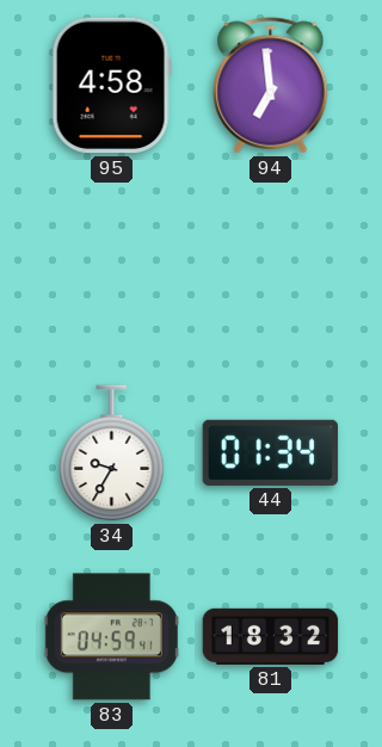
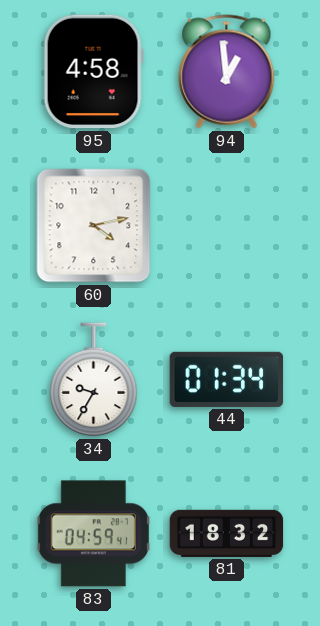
94: 6:59 -> 12:59
60: none -> 4:13
